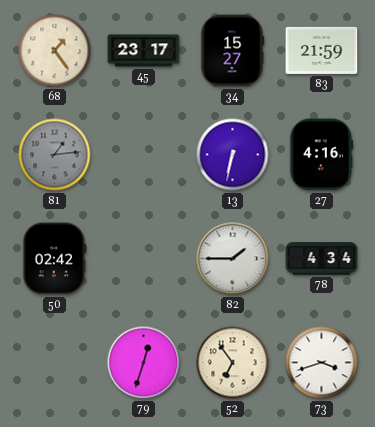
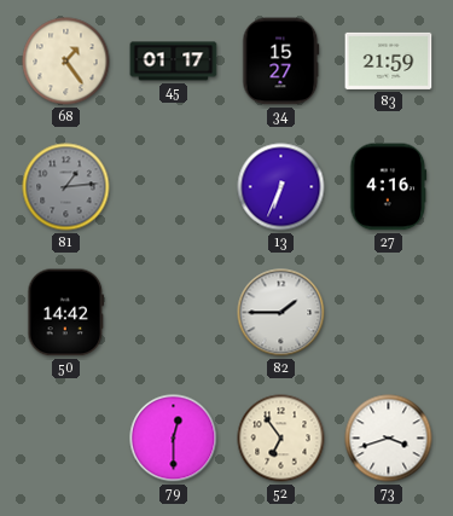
45: 23:17 -> 01:17
13: 6:32 -> 6:34
50: 02:42 -> 14:42
78: 4:34 -> none
79: 12:33 -> 12:30
